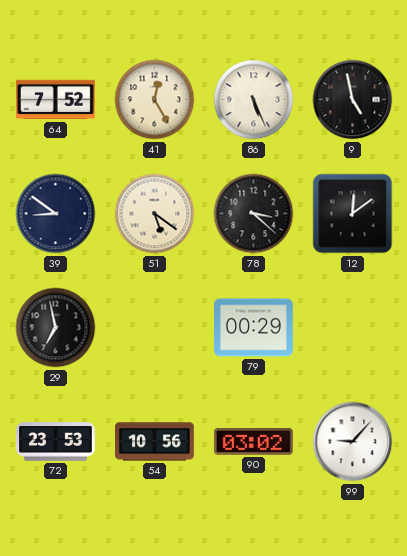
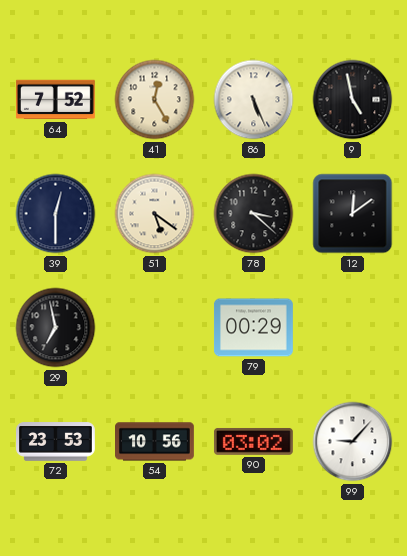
39: 8:51 -> 12:30
